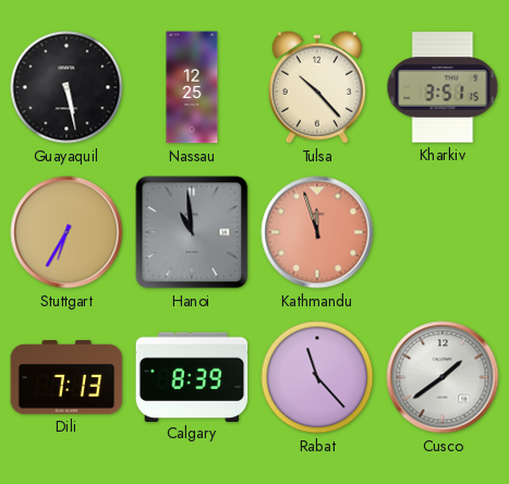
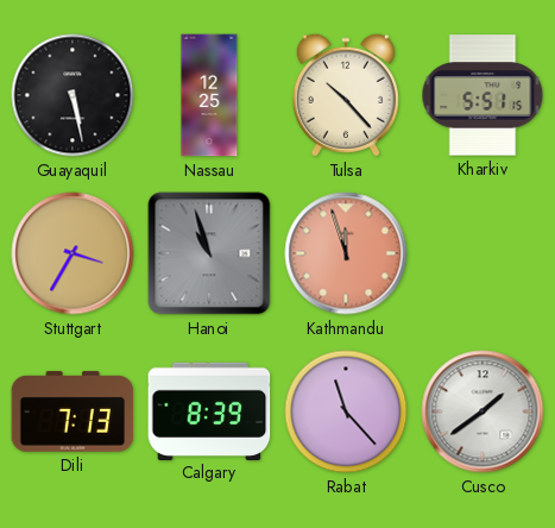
Kharkiv: 3:51 -> 5:51
Stuttgart: 6:35 -> 3:35
Hanoi: 10:59 -> 10:57
